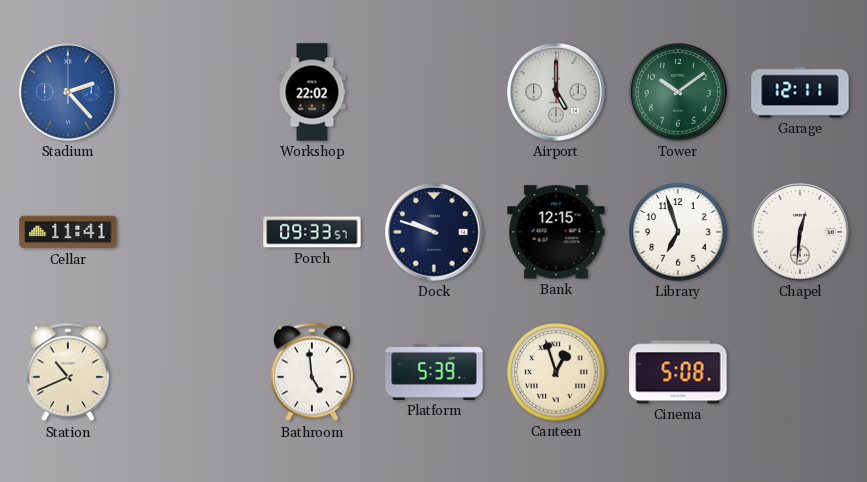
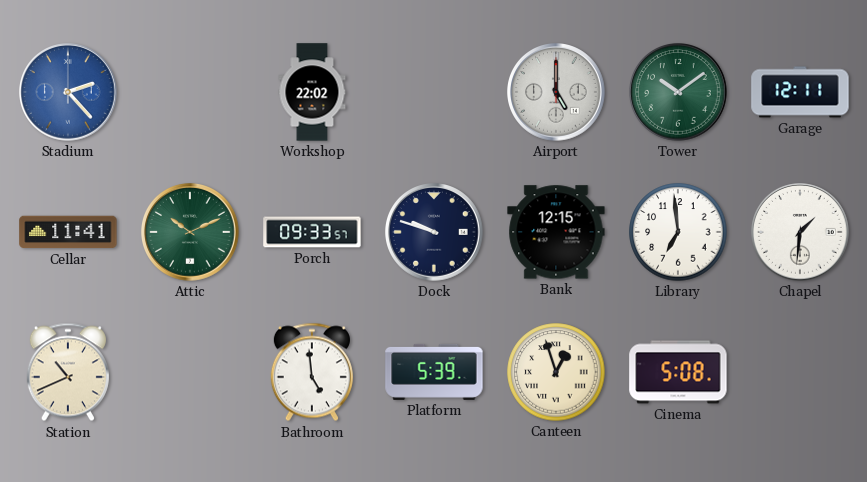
Attic: none -> 10:11
Library: 6:57 -> 6:59
Chapel: 12:31 -> 1:31
